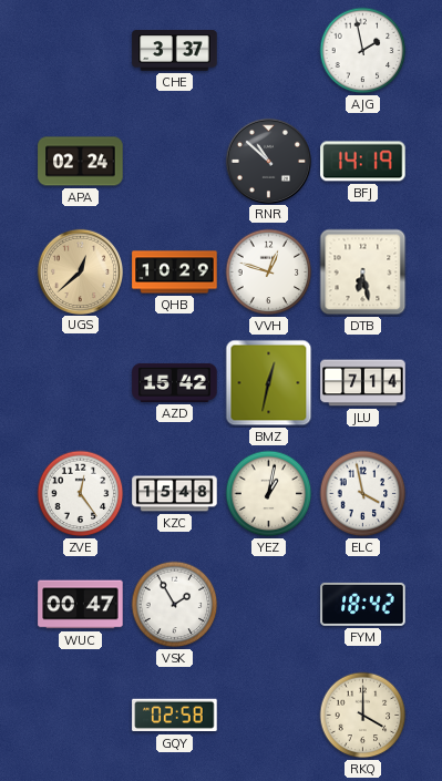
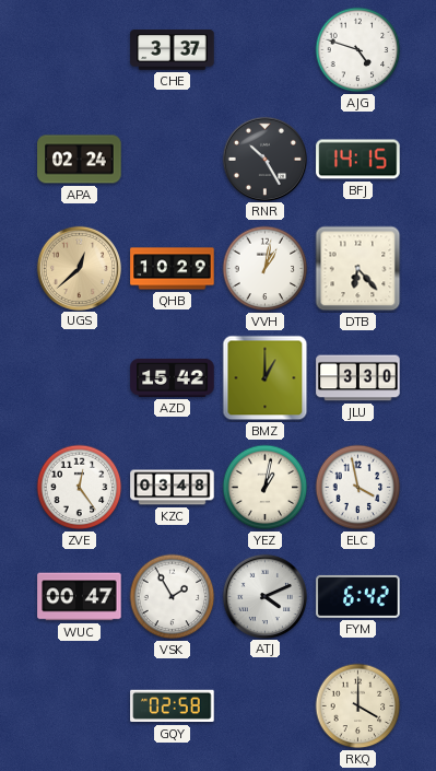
AJG: 1:58 -> 4:48
RNR: 10:52 -> 10:25
BFJ: 14:19 -> 14:15
VVH: 12:48 -> 1:02
DTB: 6:28 -> 6:23
BMZ: 12:32 -> 1:00
JLU: 7:14 -> 3:30
KZC: 15:48 -> 03:48
ATJ: none -> 4:11
FYM: 18:42 -> 6:42
